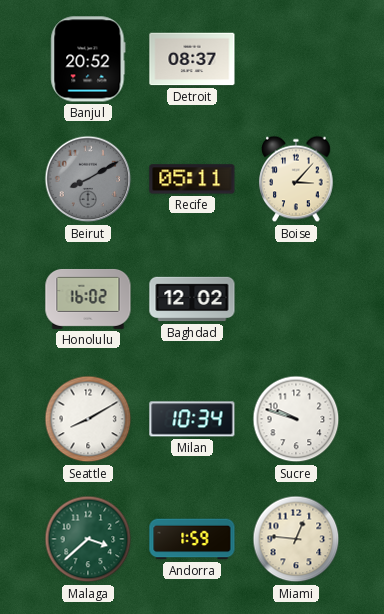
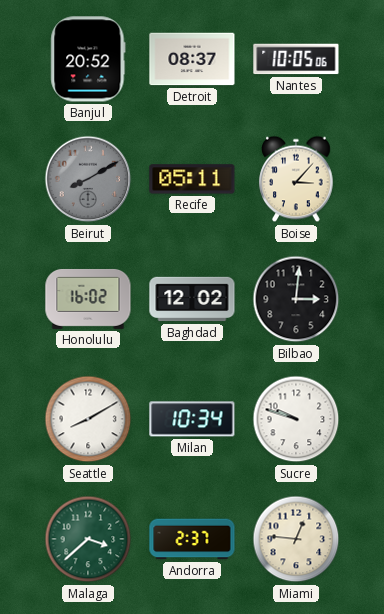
Nantes: none -> 10:05
Bilbao: none -> 3:01
Andorra: 1:59 -> 2:37
